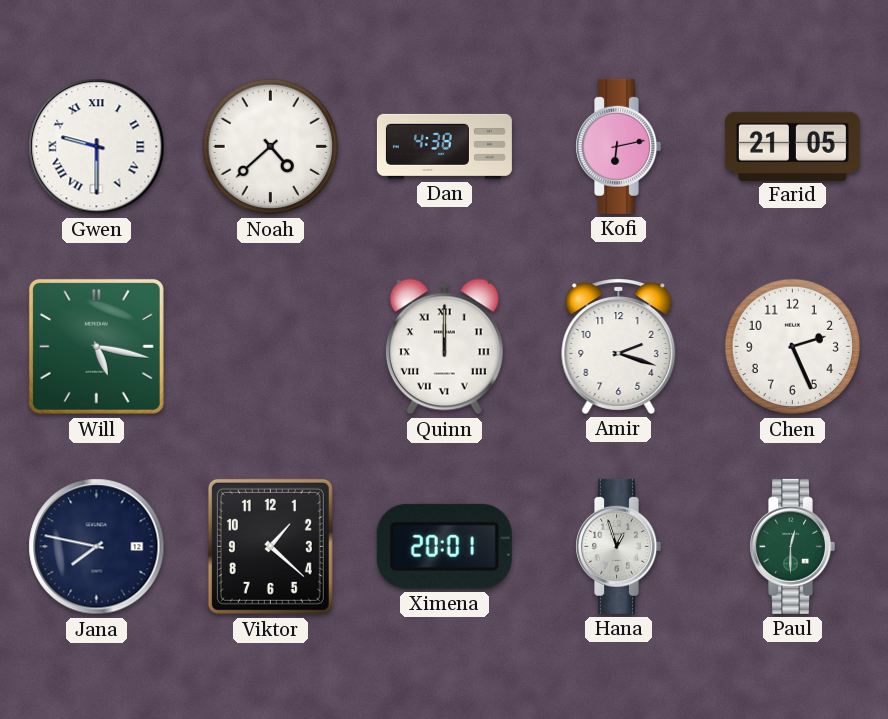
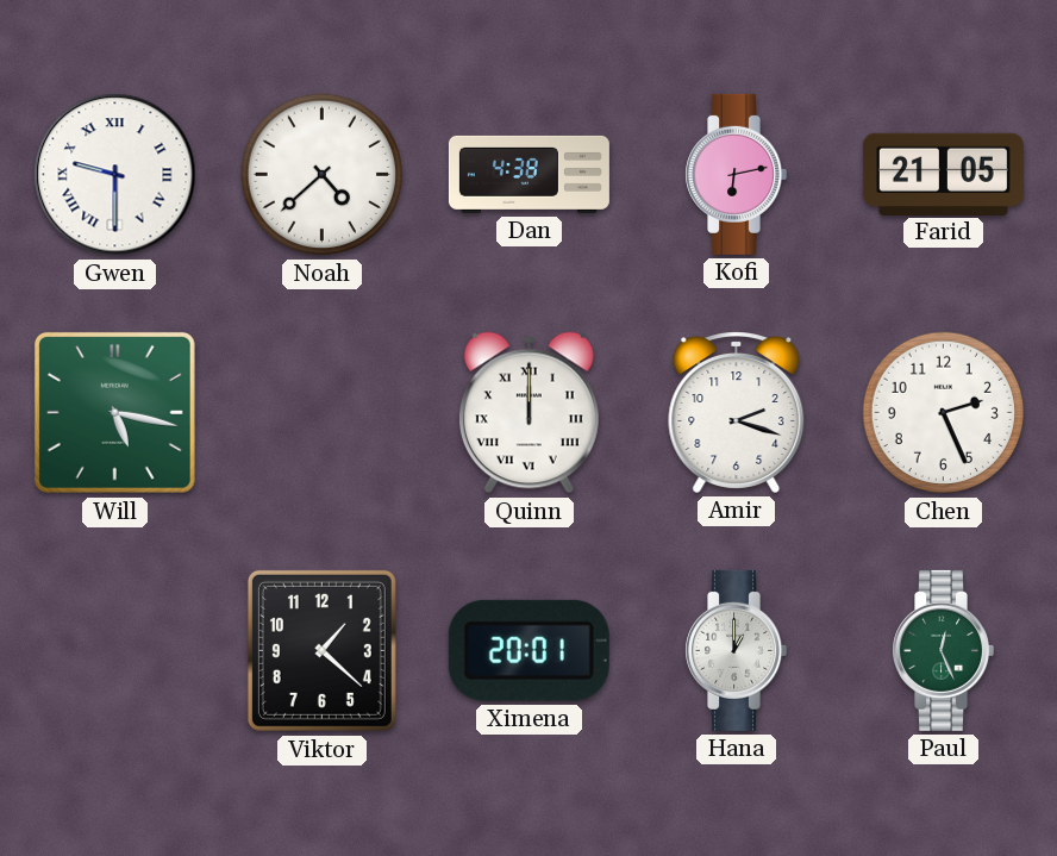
Jana: 7:47 -> none
Hana: 12:57 -> 1:00
Paul: 12:30 -> 12:26
